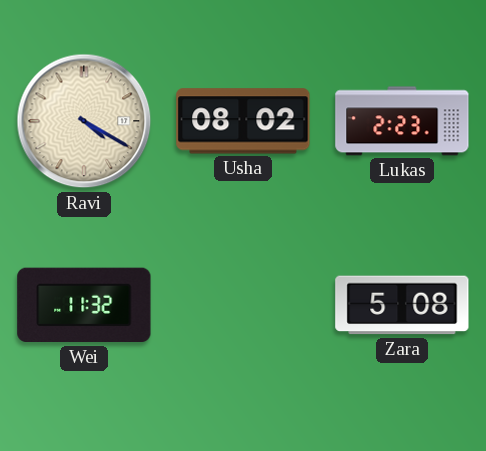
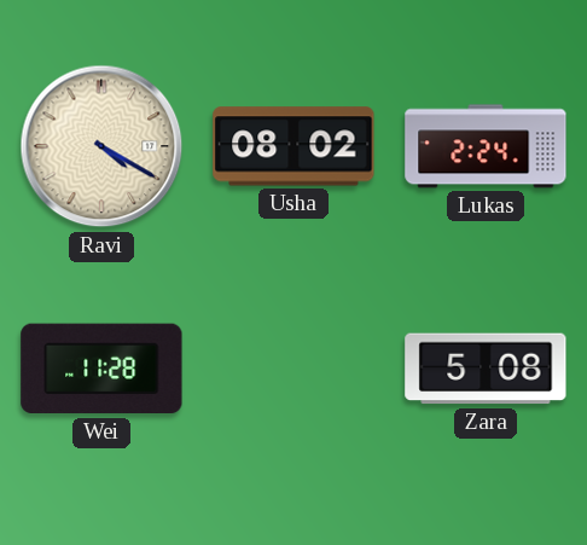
Lukas: 2:23 -> 2:24
Wei: 11:32 -> 11:28
